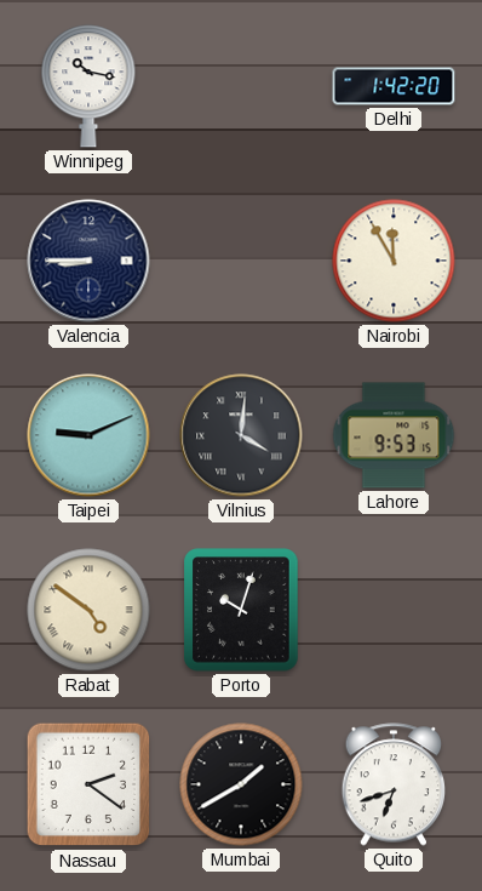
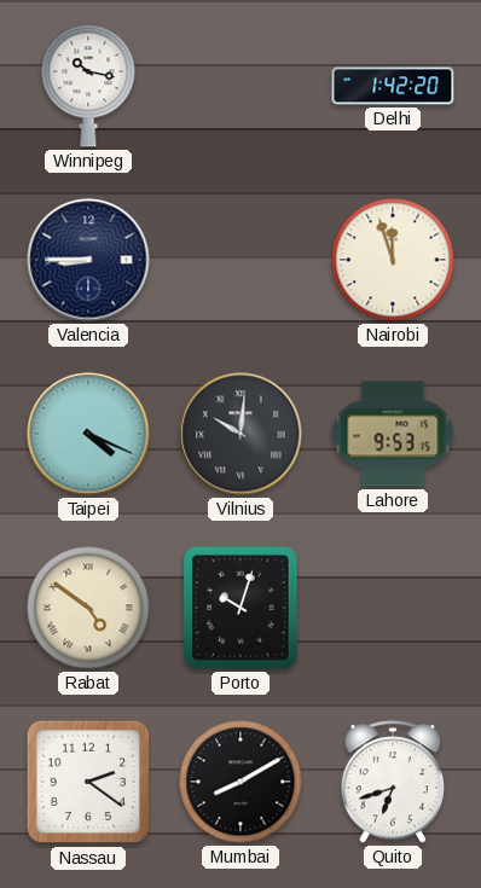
Nairobi: 11:55 -> 11:57
Taipei: 9:11 -> 4:19
Vilnius: 4:01 -> 10:01
Mumbai: 1:40 -> 8:10
